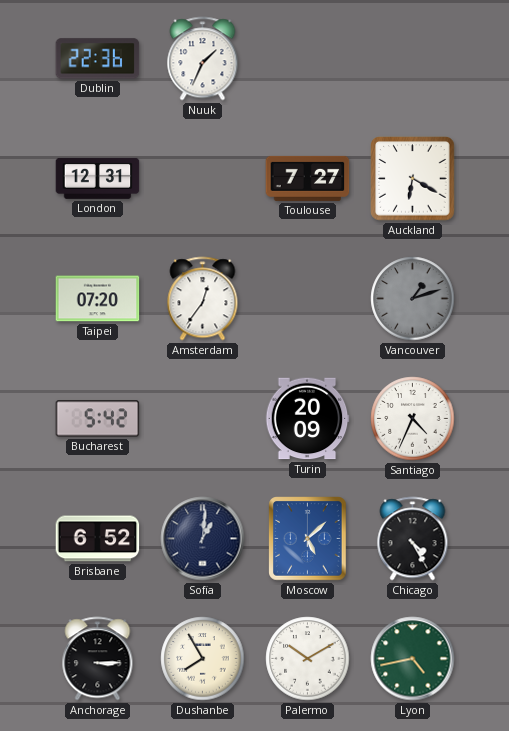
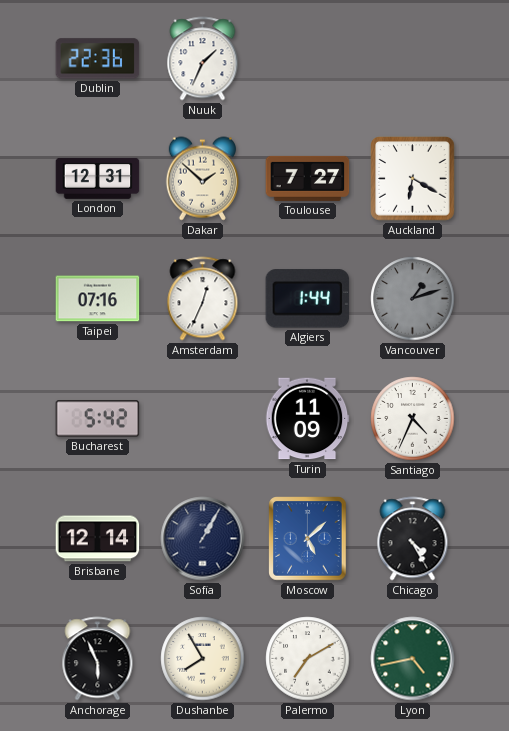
Dakar: none -> 1:52
Taipei: 07:20 -> 07:16
Amsterdam: 12:36 -> 12:34
Algiers: none -> 1:44
Turin: 20:09 -> 11:09
Brisbane: 6:52 -> 12:14
Sofia: 1:01 -> 1:05
Anchorage: 3:15 -> 5:56
Palermo: 10:10 -> 7:10
